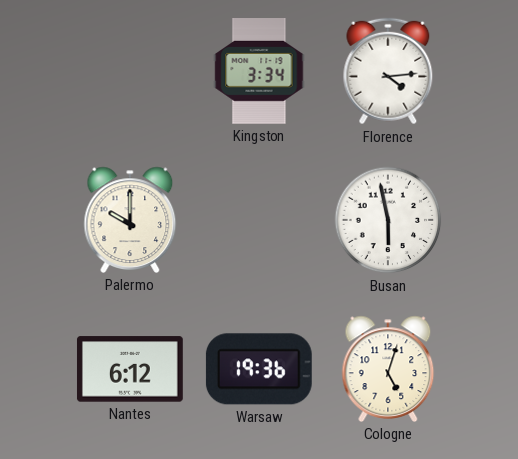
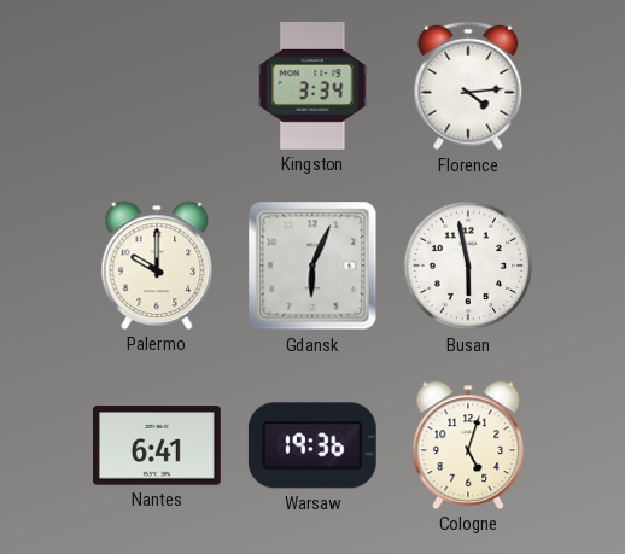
Gdansk: none -> 6:04
Nantes: 6:12 -> 6:41
